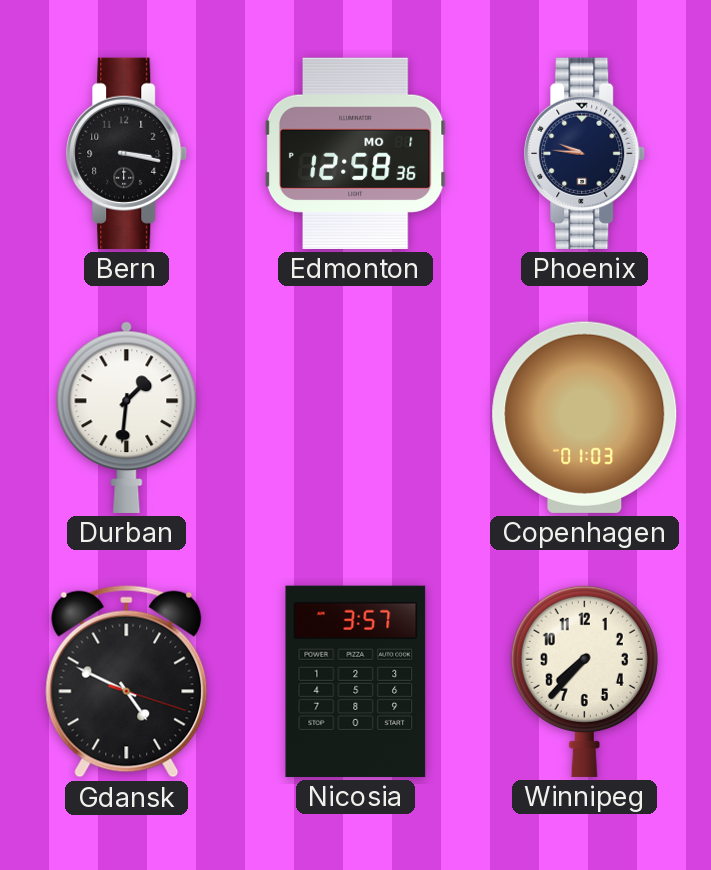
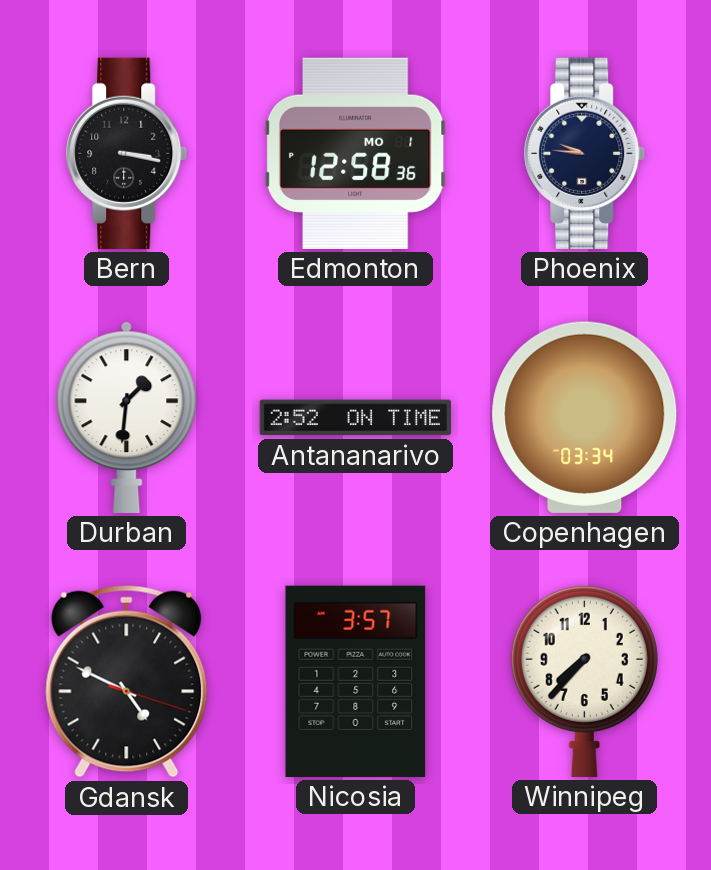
Antananarivo: none -> 2:52
Copenhagen: 01:03 -> 03:34
